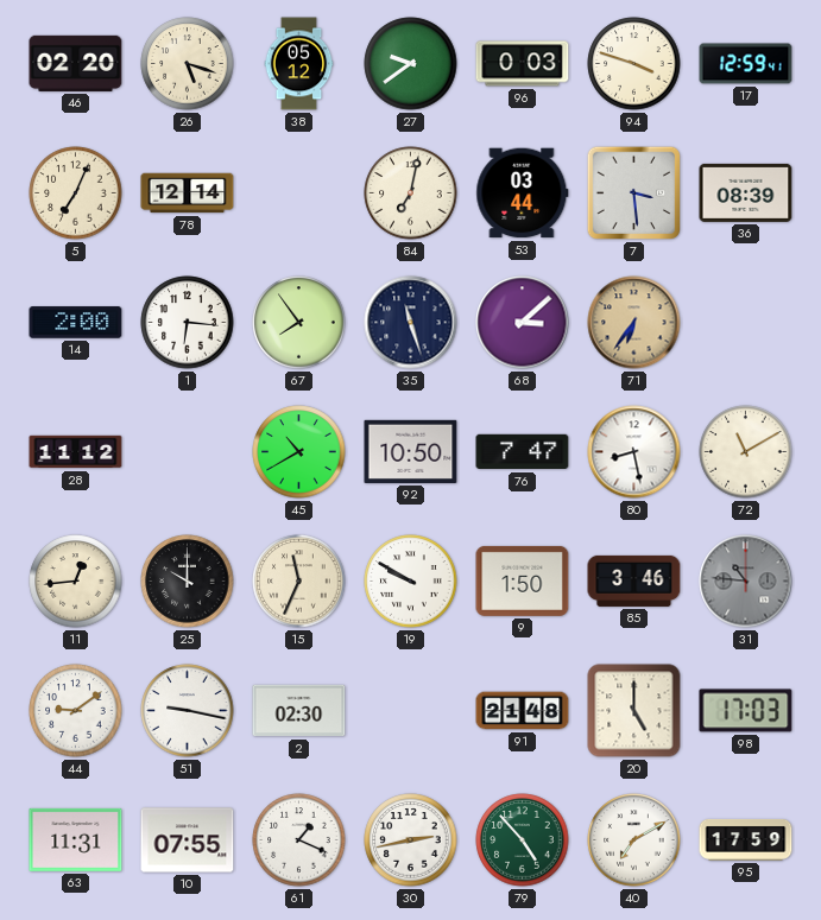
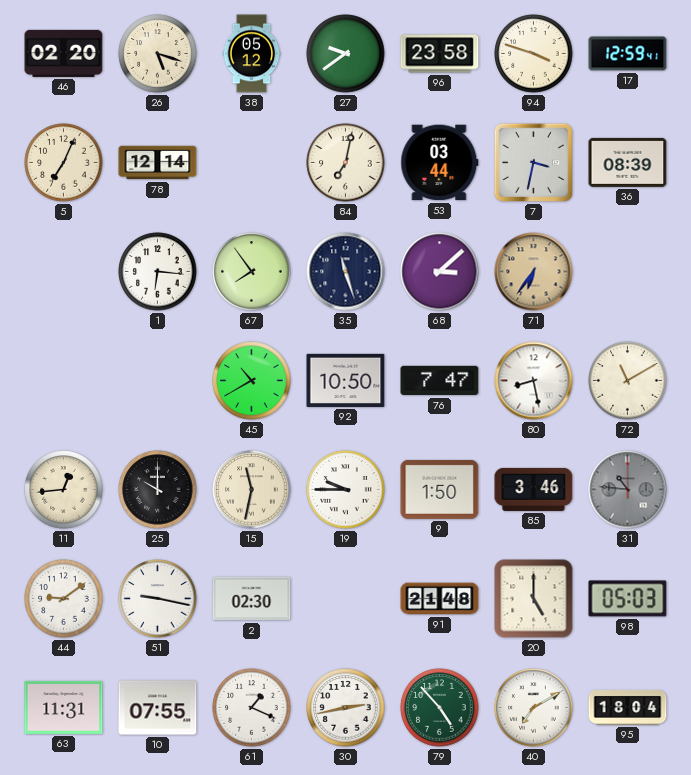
96: 0:03 -> 23:58
7: 3:29 -> 3:32
14: 2:00 -> none
28: 11:12 -> none
15: 11:34 -> 11:32
19: 9:50 -> 9:45
98: 17:03 -> 05:03
95: 17:59 -> 18:04
